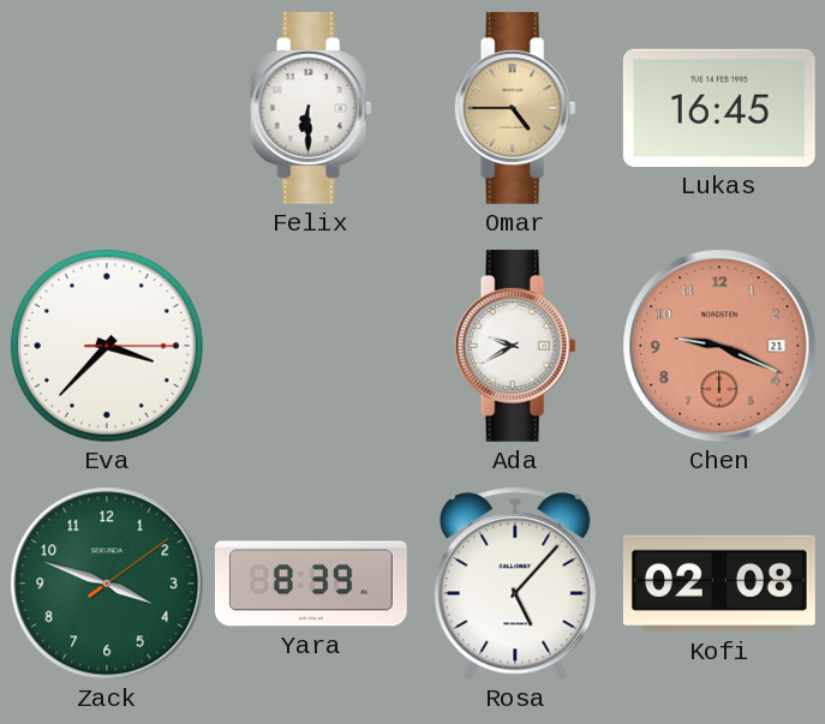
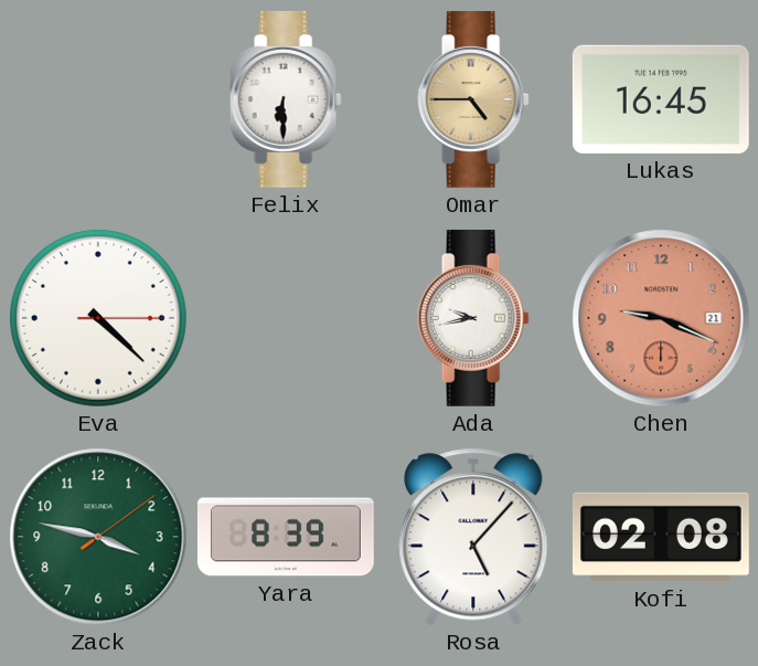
Eva: 3:37 -> 4:22
Ada: 9:40 -> 9:43
Zack: 3:48 -> 3:47
